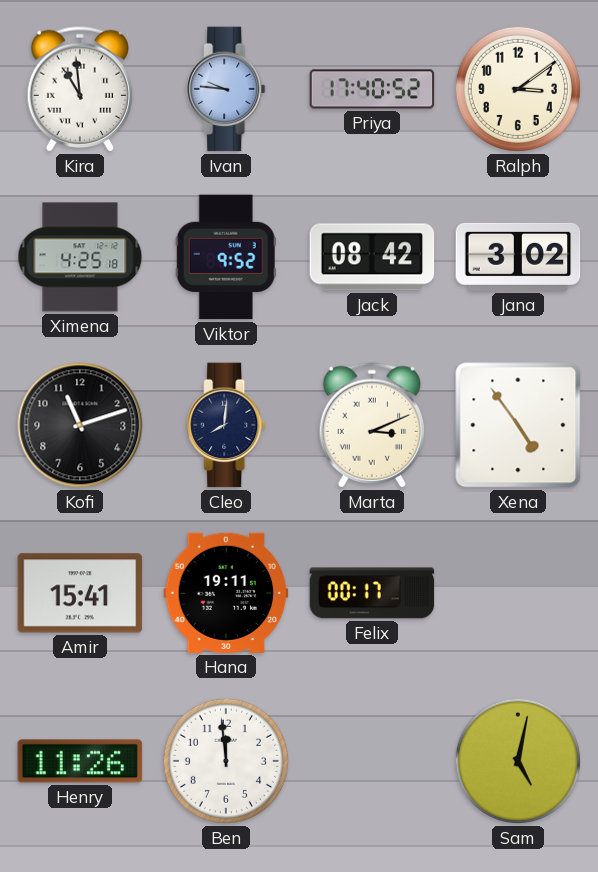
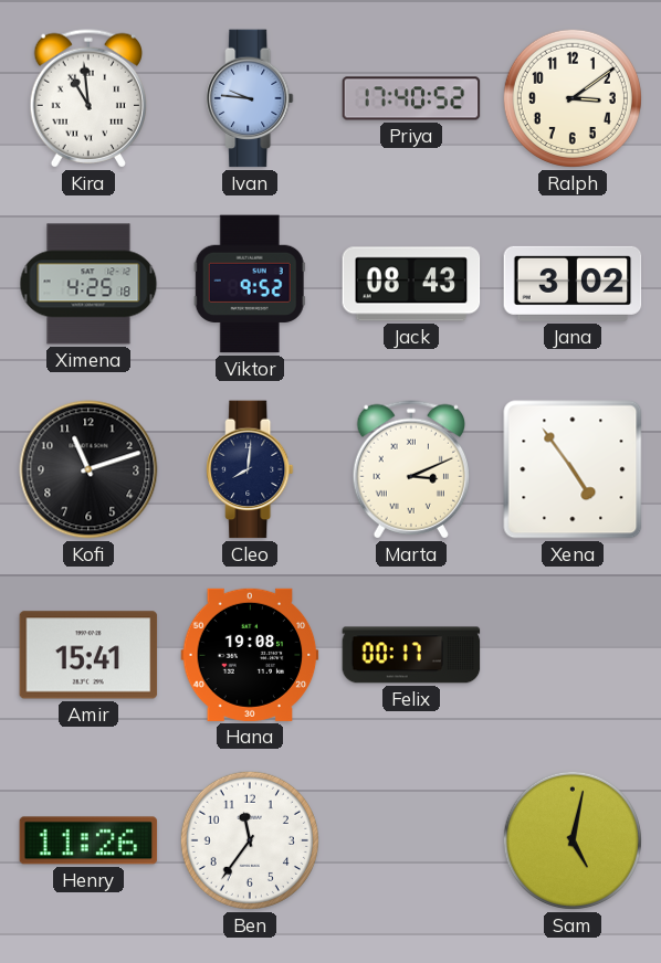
Jack: 08:42 -> 08:43
Hana: 19:11 -> 19:08
Ben: 11:59 -> 11:36
